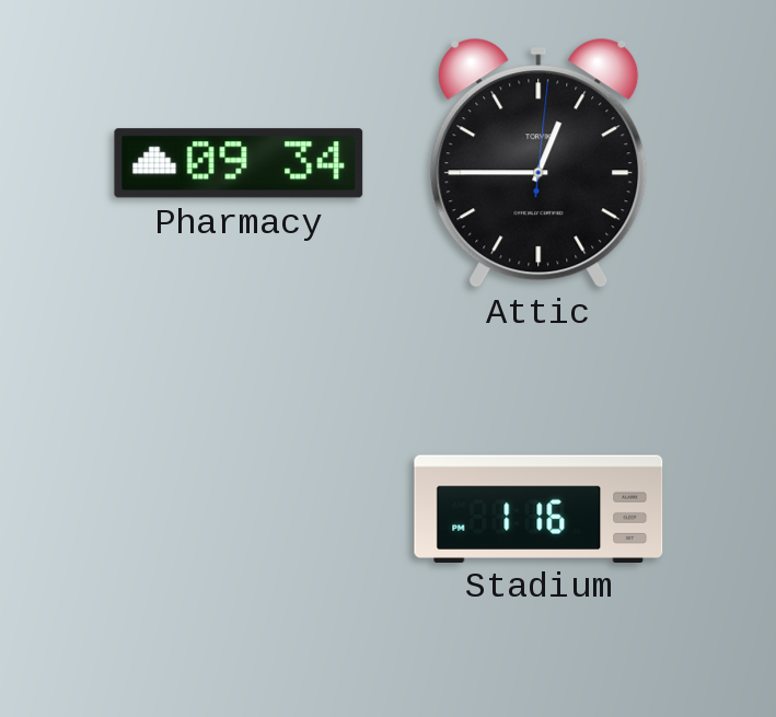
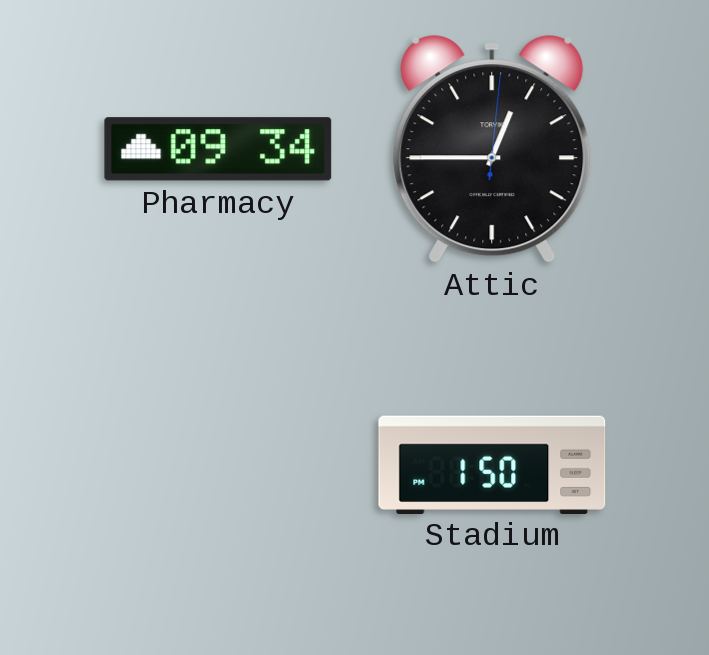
Stadium: 1:16 -> 1:50
